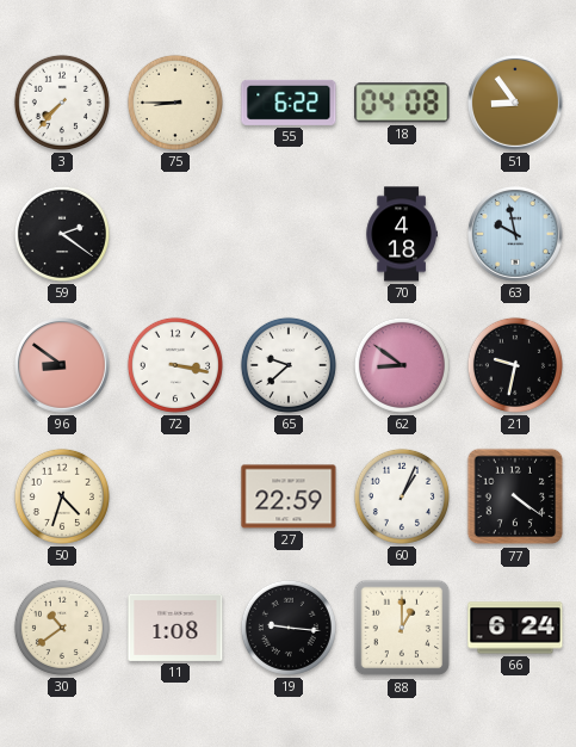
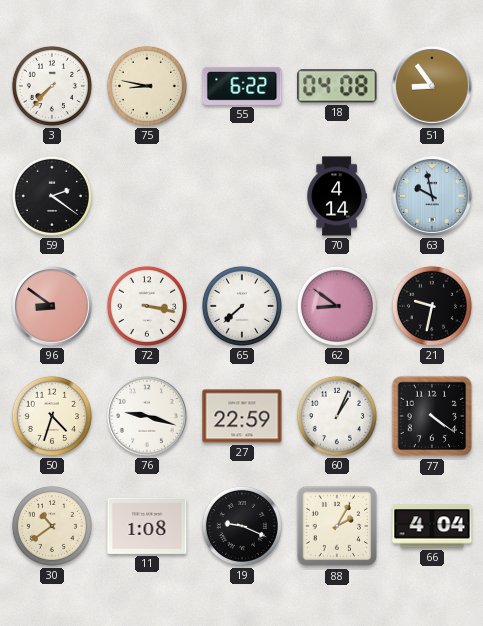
75: 8:45 -> 8:47
70: 4:18 -> 4:14
65: 9:38 -> 7:38
76: none -> 9:18
19: 9:16 -> 9:19
88: 1:00 -> 2:05
66: 6:24 -> 4:04
